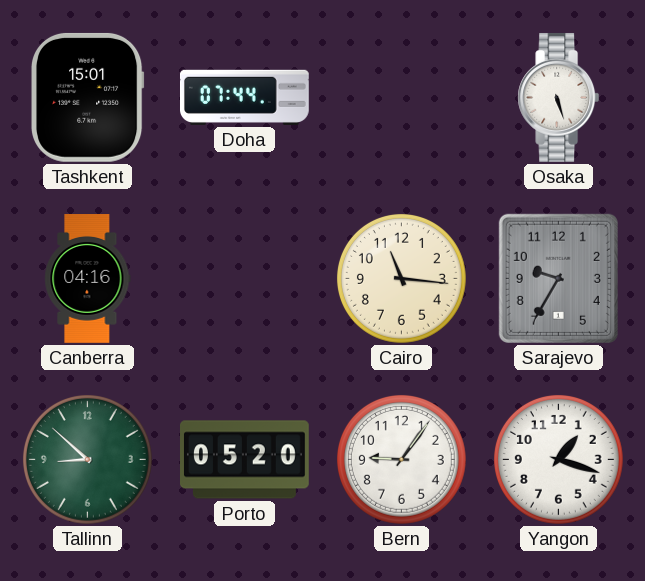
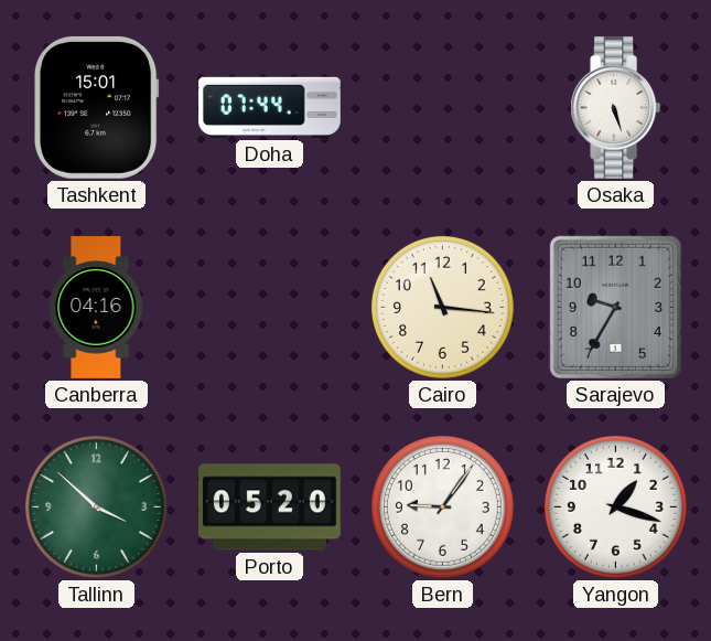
Tallinn: 8:52 -> 3:52
